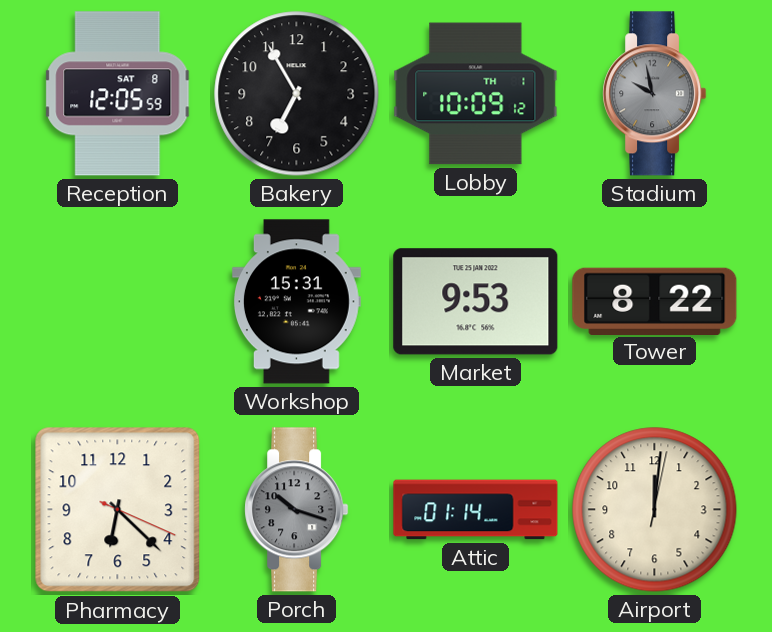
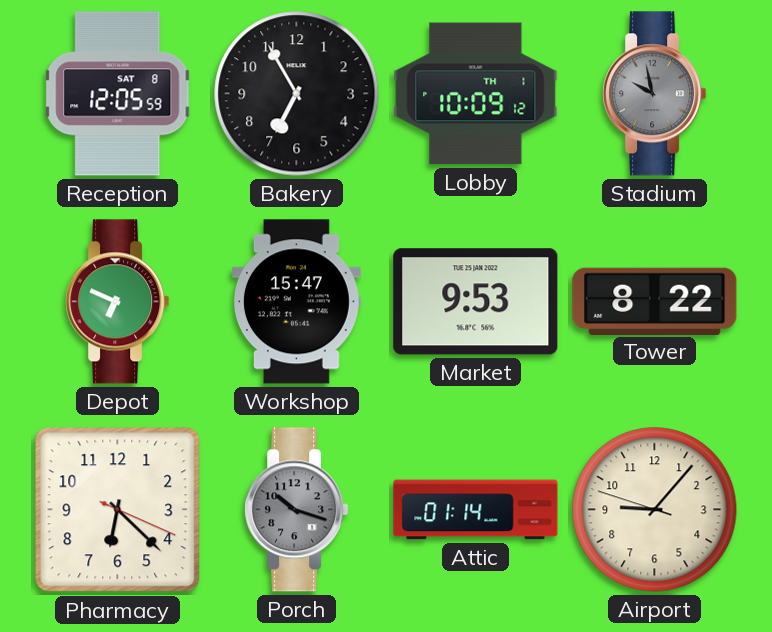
Depot: none -> 6:49
Workshop: 15:31 -> 15:47
Airport: 12:01 -> 9:06
